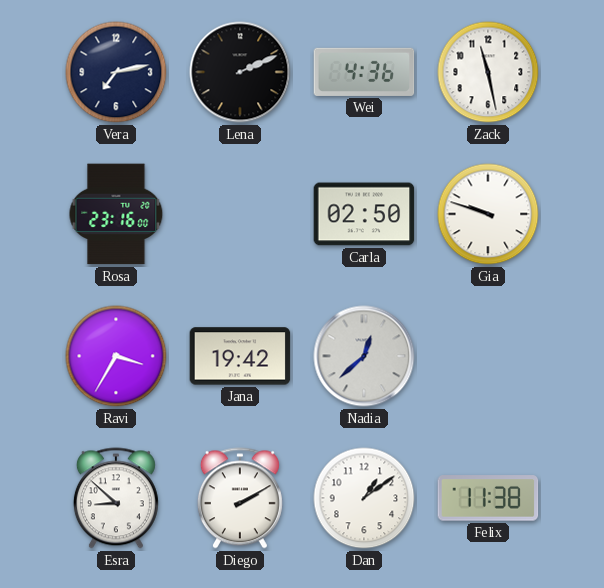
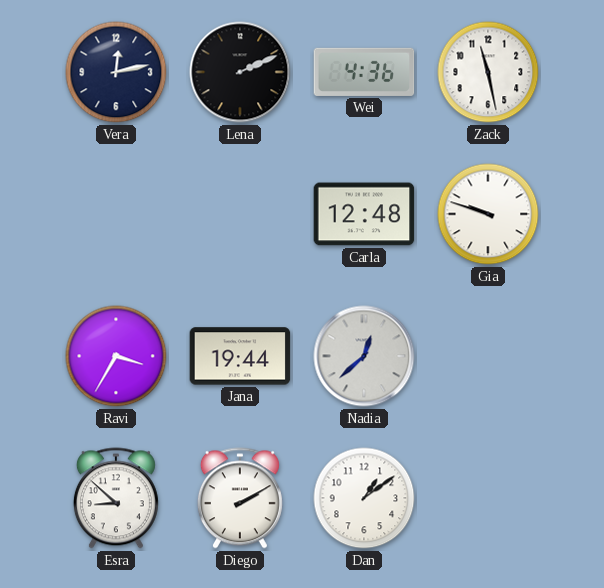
Vera: 7:13 -> 12:13
Rosa: 23:16 -> none
Carla: 02:50 -> 12:48
Jana: 19:42 -> 19:44
Felix: 11:38 -> none
